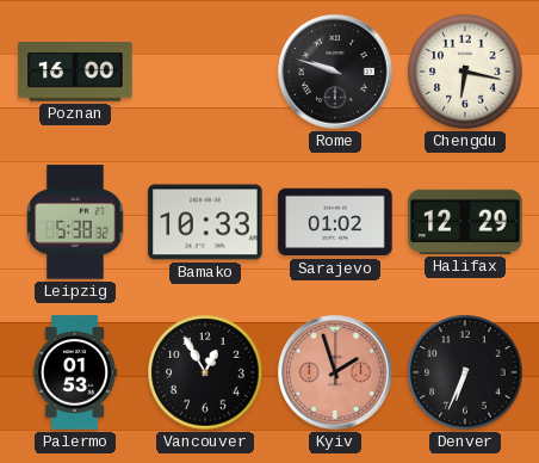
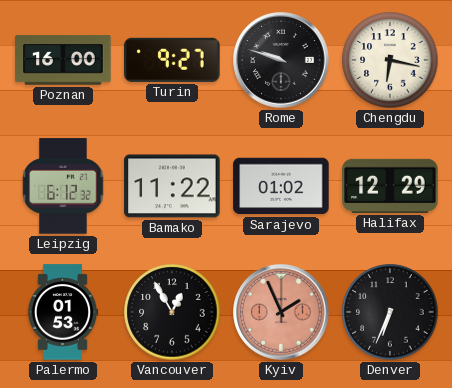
Turin: none -> 9:27
Leipzig: 5:38 -> 6:12
Bamako: 10:33 -> 11:22
Kyiv: 1:57 -> 1:56
